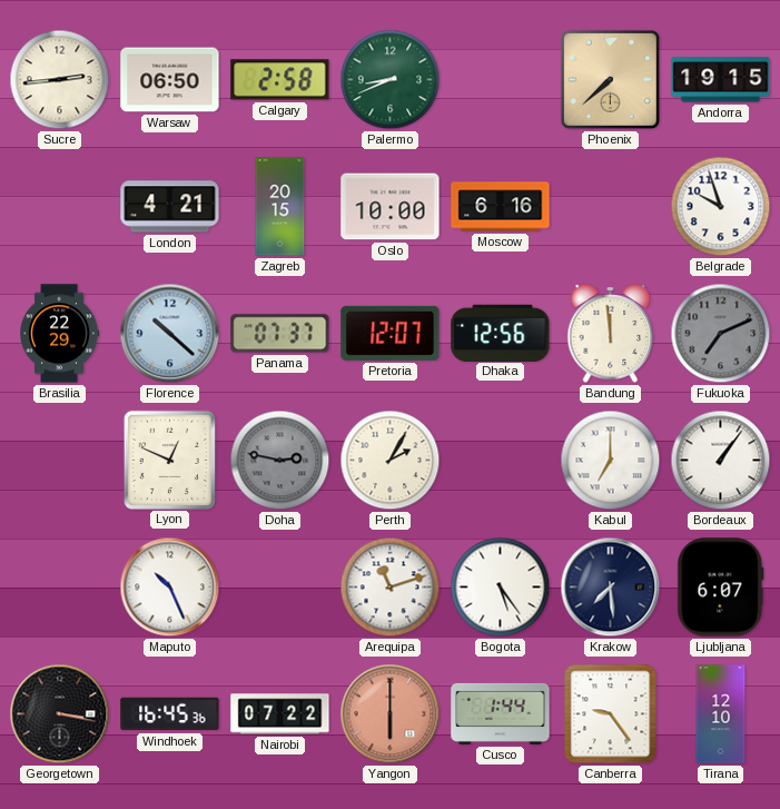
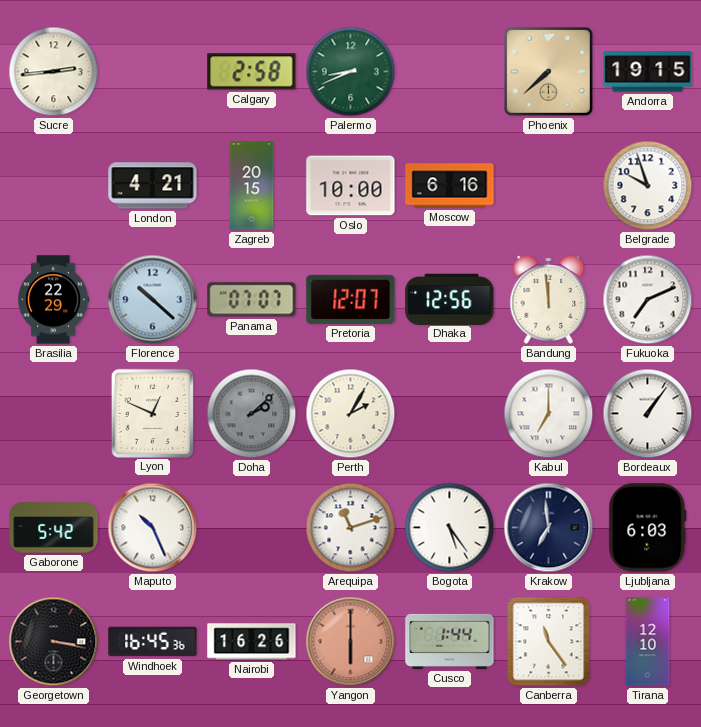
Warsaw: 06:50 -> none
Panama: 07:37 -> 07:07
Fukuoka dial: grey -> white
Doha: 2:47 -> 2:08
Gaborone: none -> 5:42
Krakow: 7:29 -> 6:59
Ljubljana: 6:07 -> 6:03
Nairobi: 07:22 -> 16:26
Canberra: 9:24 -> 11:24
